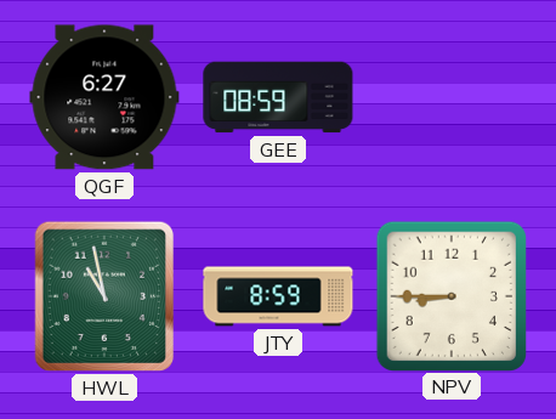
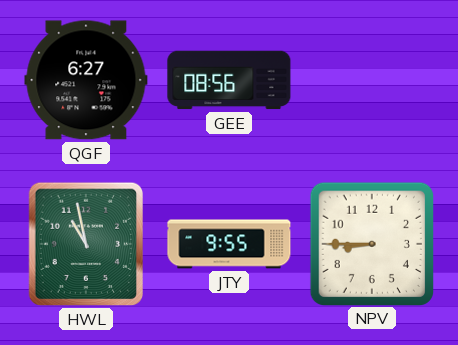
GEE: 08:59 -> 08:56
JTY: 8:59 -> 9:55
